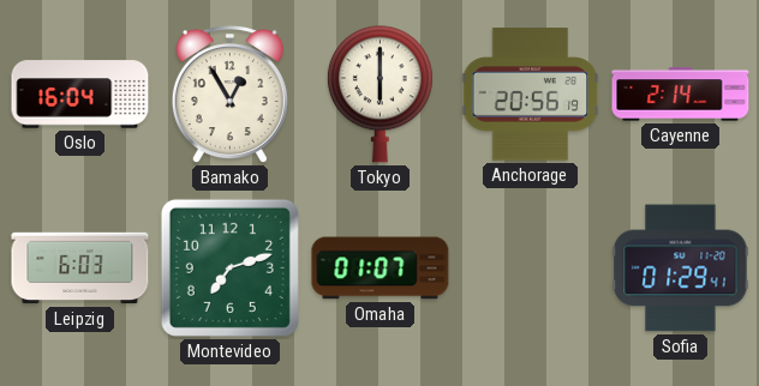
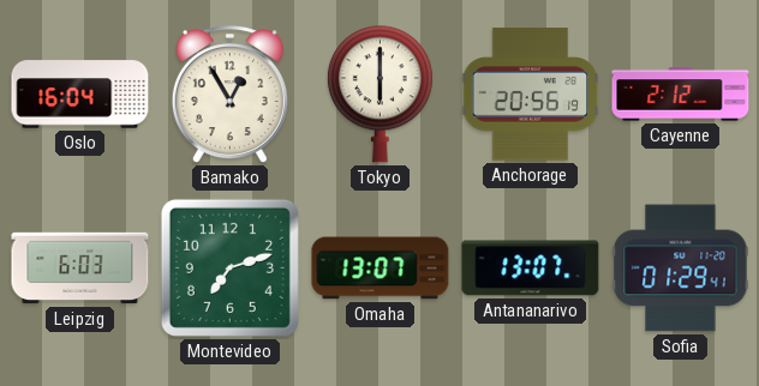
Cayenne: 2:14 -> 2:12
Omaha: 01:07 -> 13:07
Antananarivo: none -> 13:07
